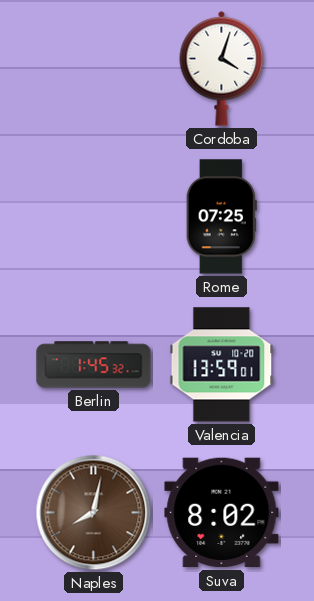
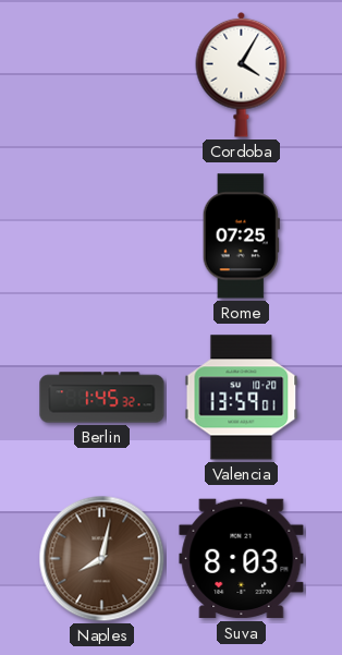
Cordoba: 4:03 -> 4:05
Suva: 8:02 -> 8:03
